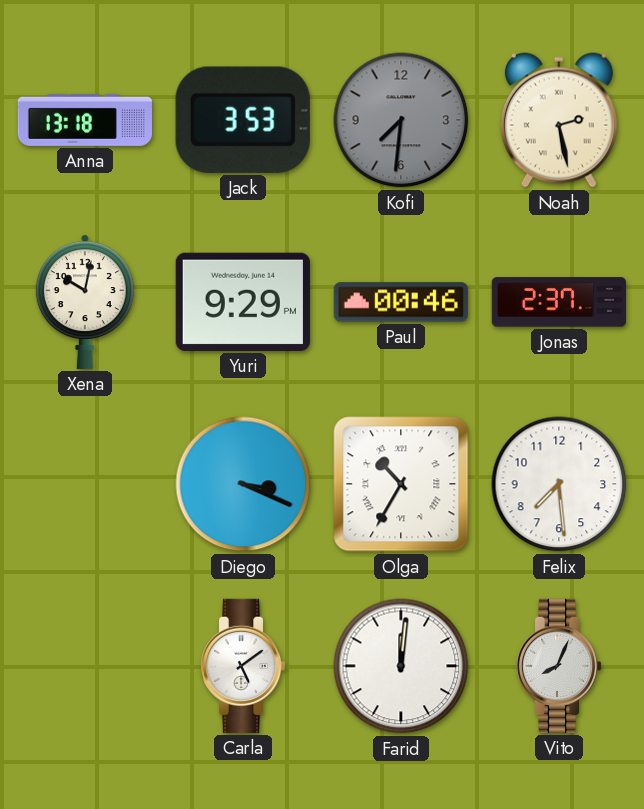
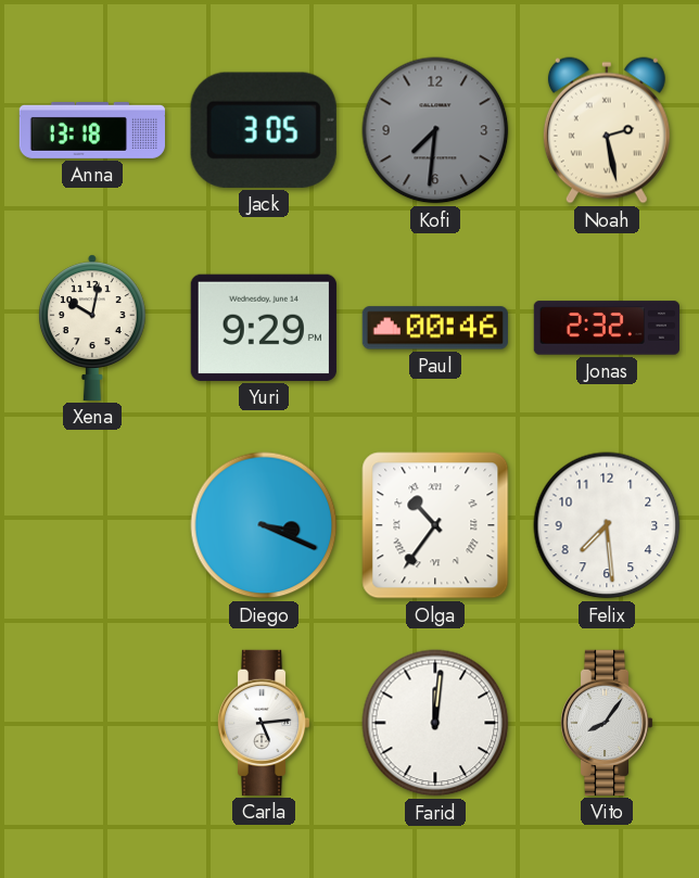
Jack: 3:53 -> 3:05
Jonas: 2:37 -> 2:32
Olga: 10:35 -> 10:36
Carla: 5:09 -> 5:14
Vito: 8:04 -> 8:06
